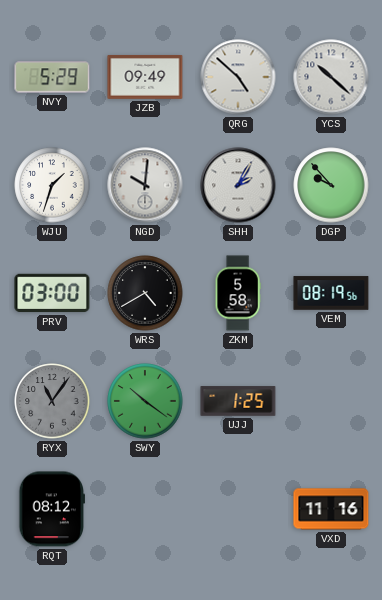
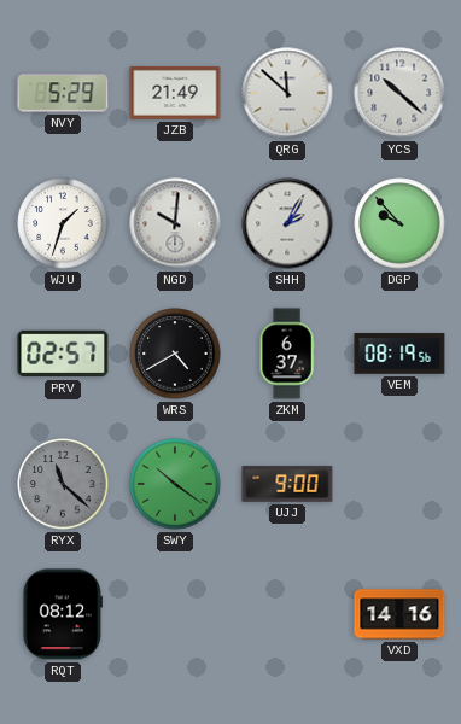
JZB: 09:49 -> 21:49
QRG: 4:52 -> 11:52
PRV: 03:00 -> 02:57
ZKM: 5:58 -> 6:37
RYX: 11:06 -> 11:22
UJJ: 1:25 -> 9:00
VXD: 11:16 -> 14:16
